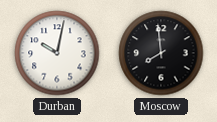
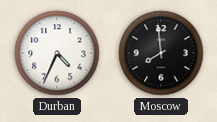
Durban: 10:02 -> 4:34
